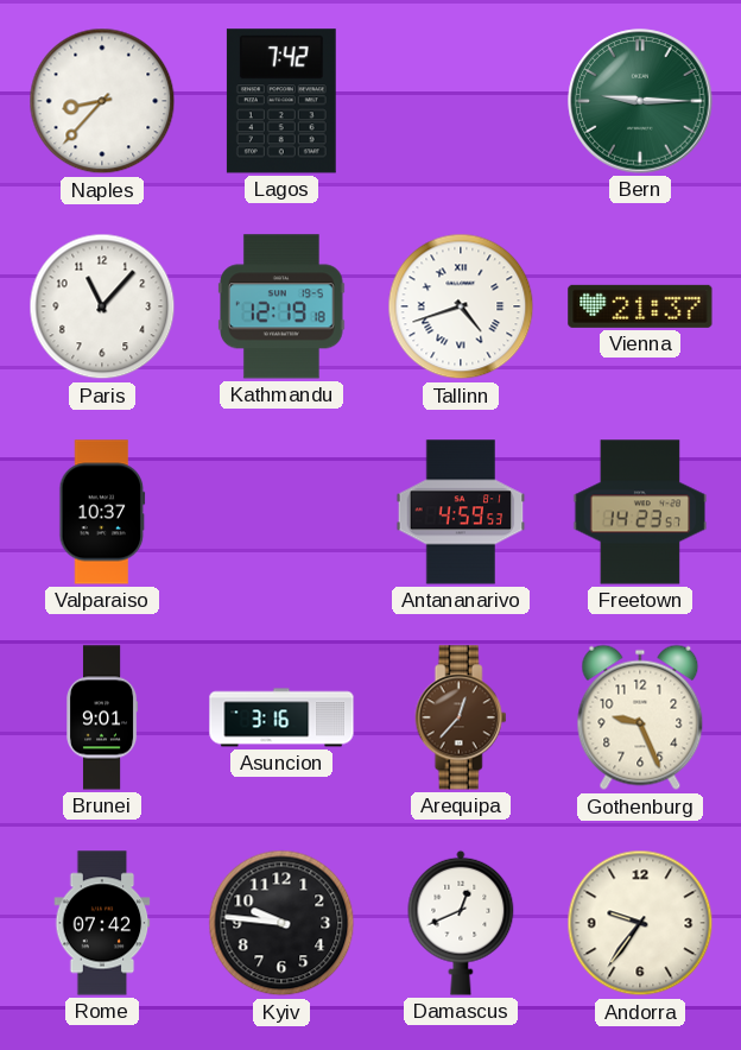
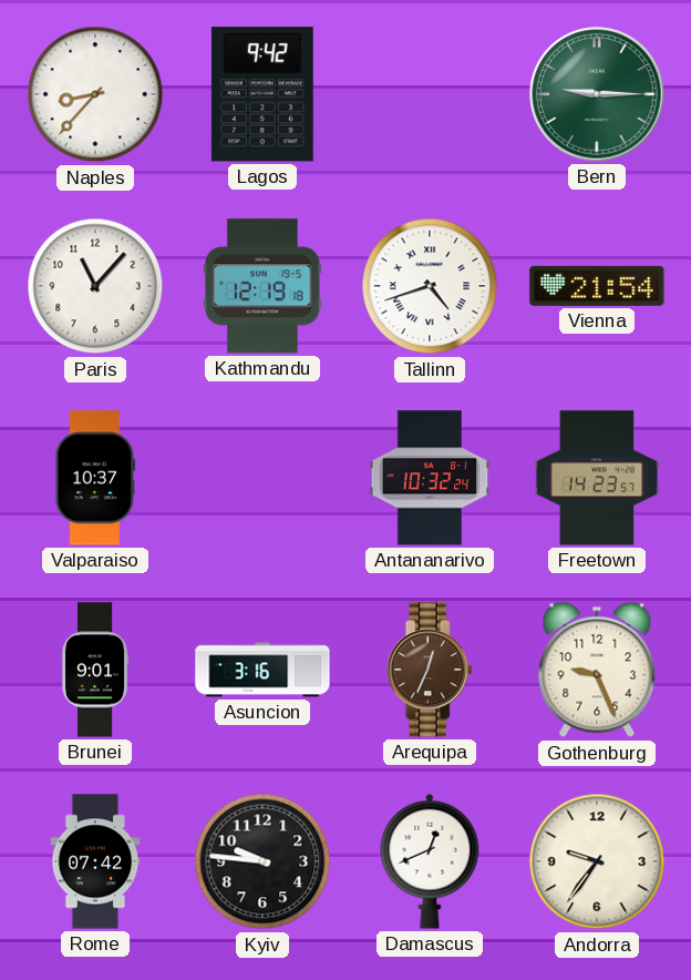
Lagos: 7:42 -> 9:42
Vienna: 21:37 -> 21:54
Antananarivo: 4:59 -> 10:32
Arequipa: 12:37 -> 12:34
